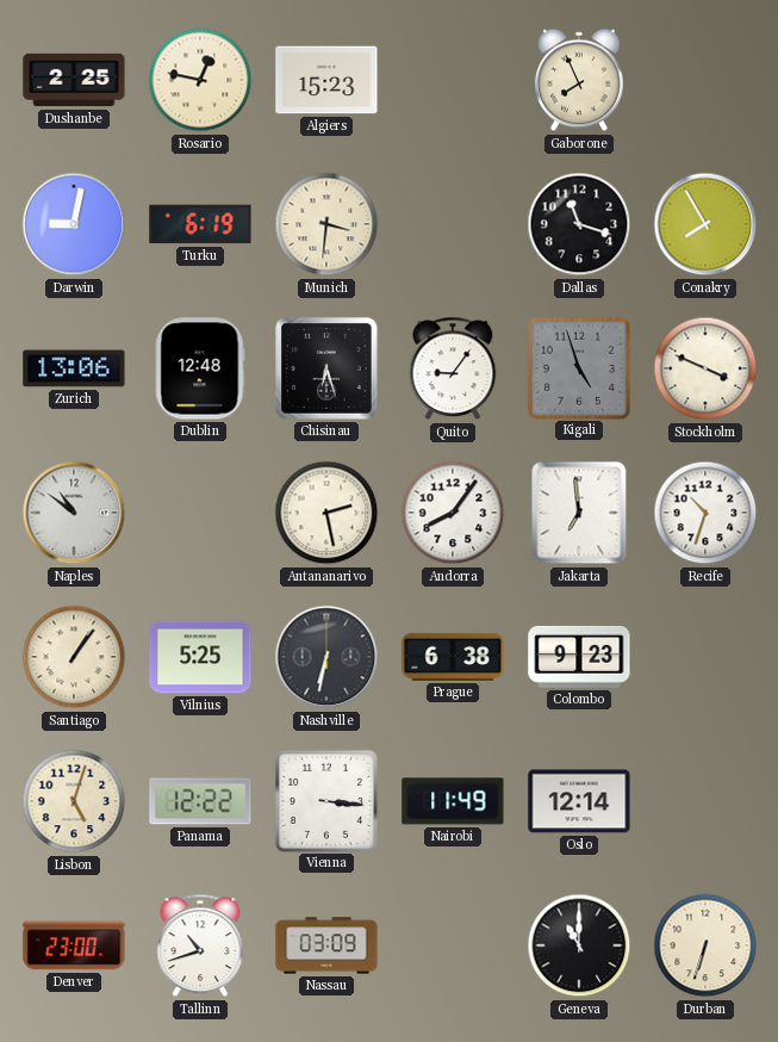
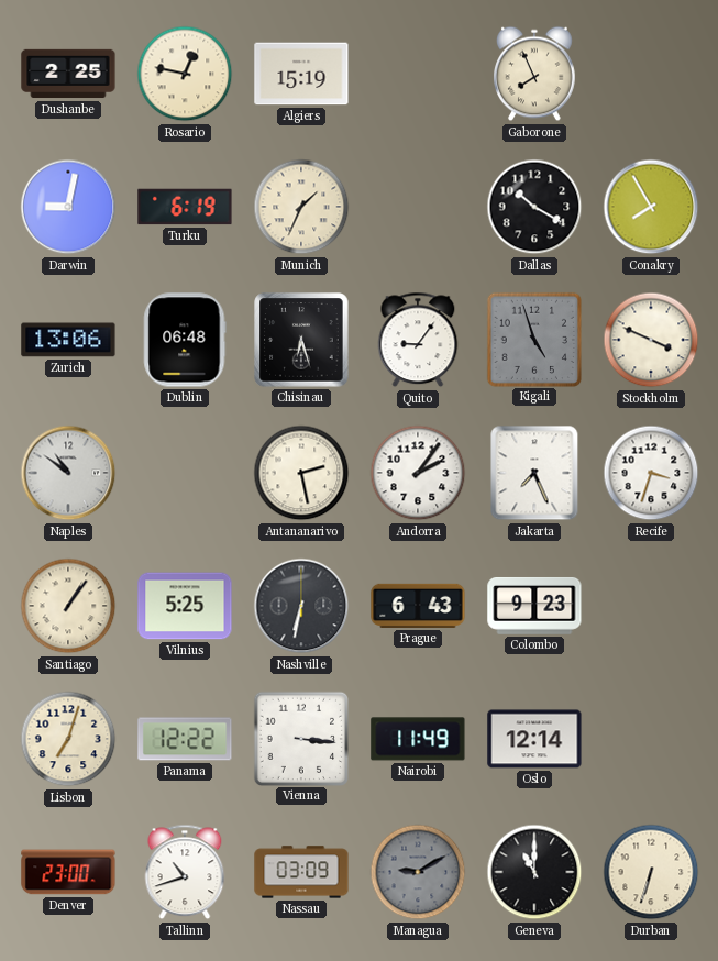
Algiers: 15:23 -> 15:19
Munich: 3:31 -> 1:34
Dallas: 11:18 -> 10:20
Dublin: 12:48 -> 06:48
Andorra: 8:06 -> 2:06
Jakarta: 6:59 -> 7:26
Recife: 10:33 -> 3:33
Prague: 6:38 -> 6:43
Lisbon: 5:03 -> 7:03
Managua: none -> 9:10
